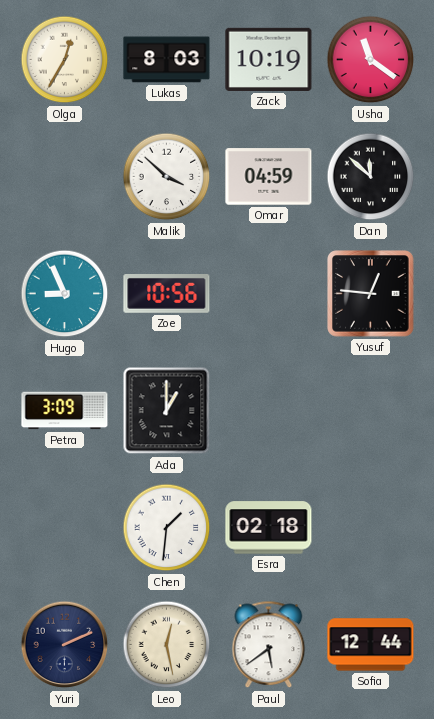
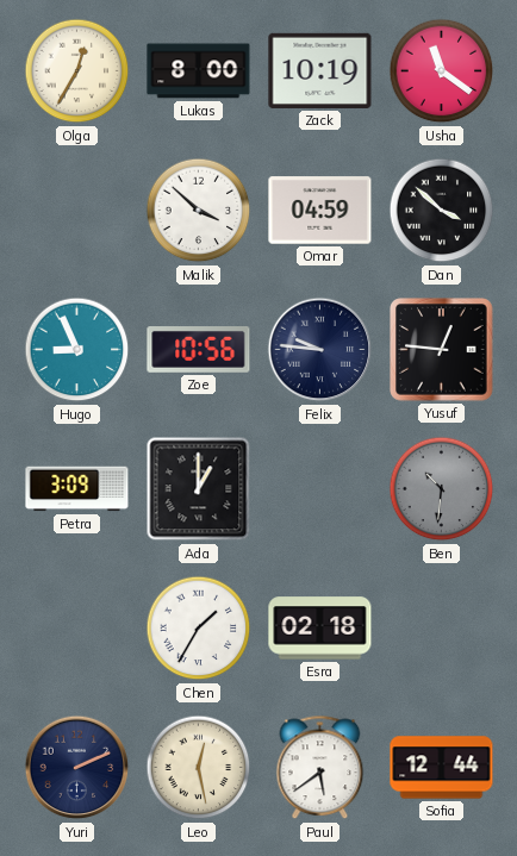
Lukas: 8:03 -> 8:00
Dan: 11:52 -> 3:52
Felix: none -> 9:46
Ben: none -> 10:31
Chen: 1:31 -> 1:35
